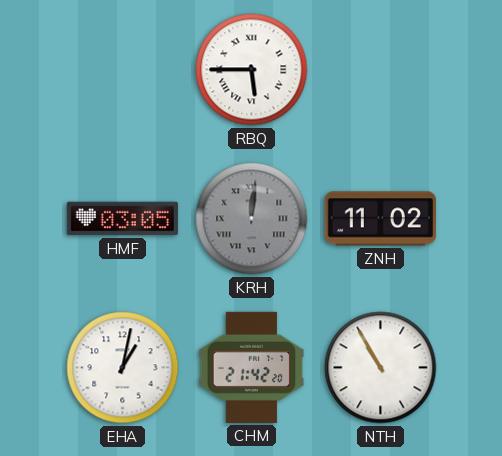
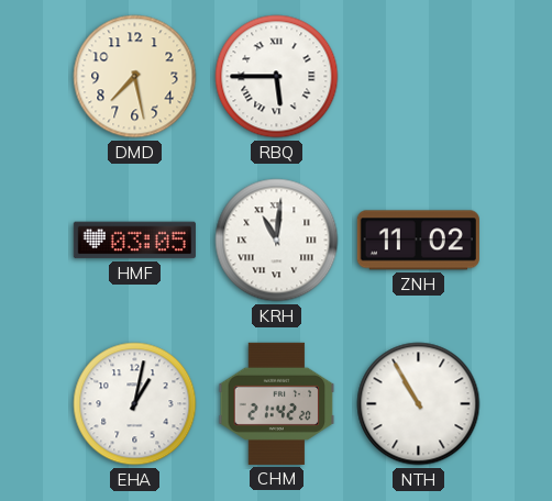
DMD: none -> 7:28
KRH: 12:01 -> 11:01
KRH dial: grey -> white
